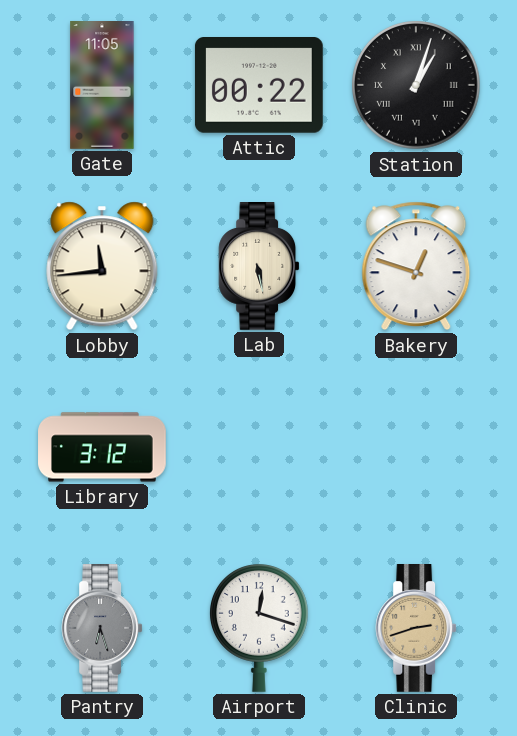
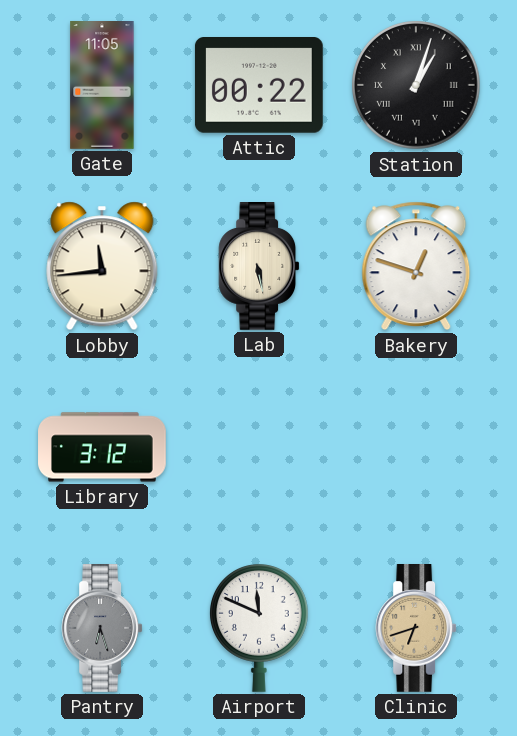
Airport: 12:18 -> 11:49
Clinic: 2:42 -> 6:42
